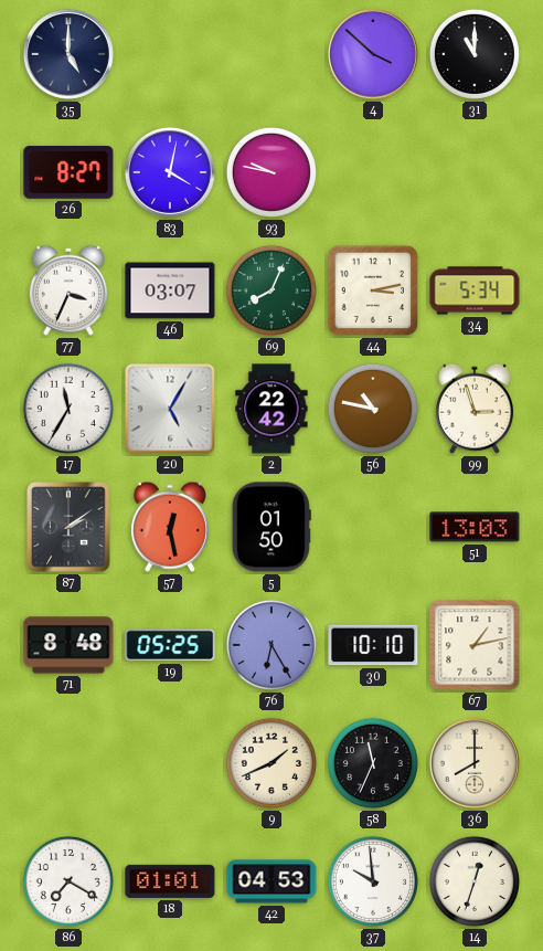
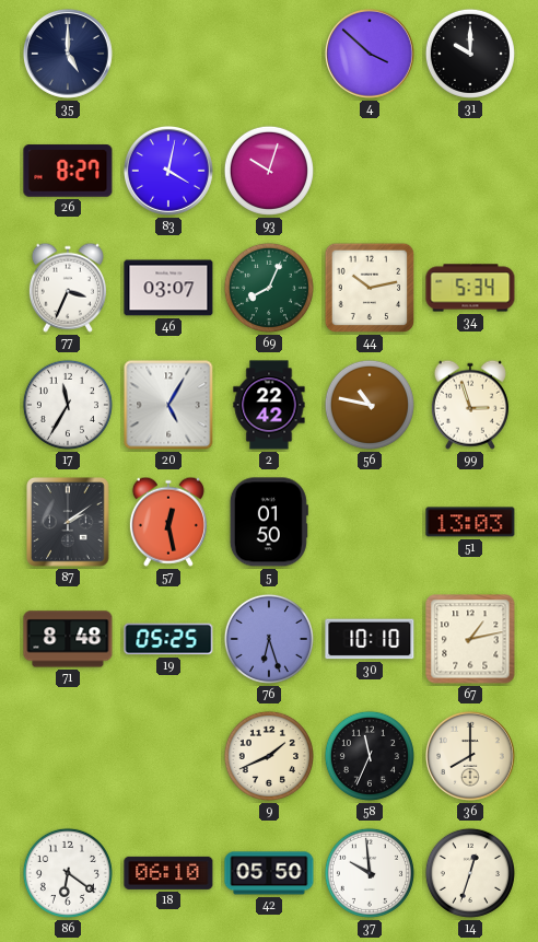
31: 11:00 -> 10:00
93: 9:47 -> 10:03
44: 3:13 -> 10:13
76: 6:25 -> 6:27
86: 7:20 -> 6:21
18: 01:01 -> 06:10
42: 04:53 -> 05:50
